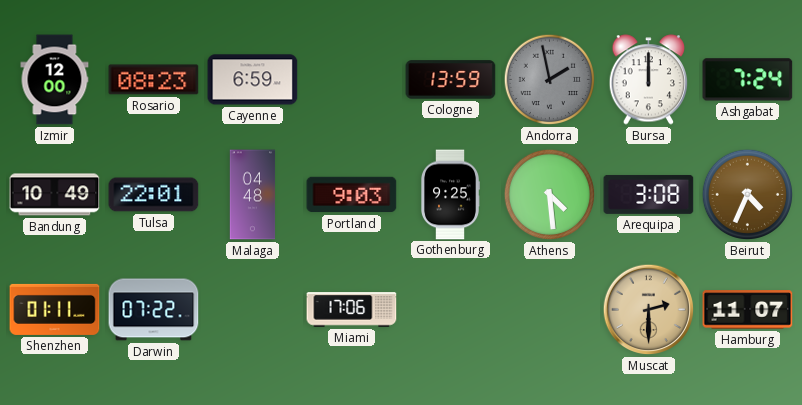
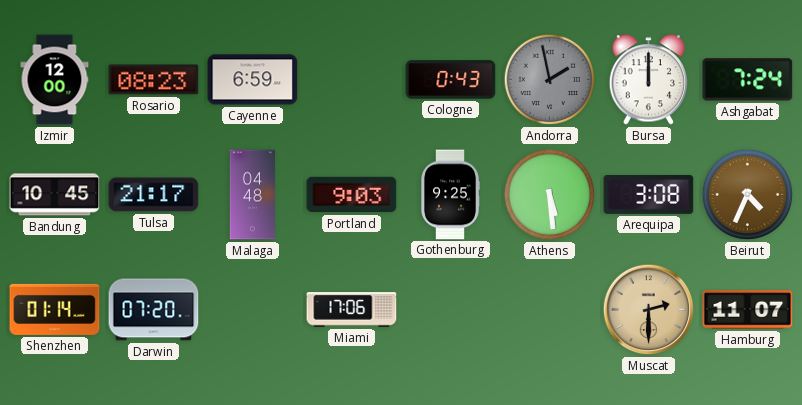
Cologne: 13:59 -> 0:43
Bandung: 10:49 -> 10:45
Tulsa: 22:01 -> 21:17
Athens: 4:29 -> 5:29
Shenzhen: 01:11 -> 01:14
Darwin: 07:22 -> 07:20
